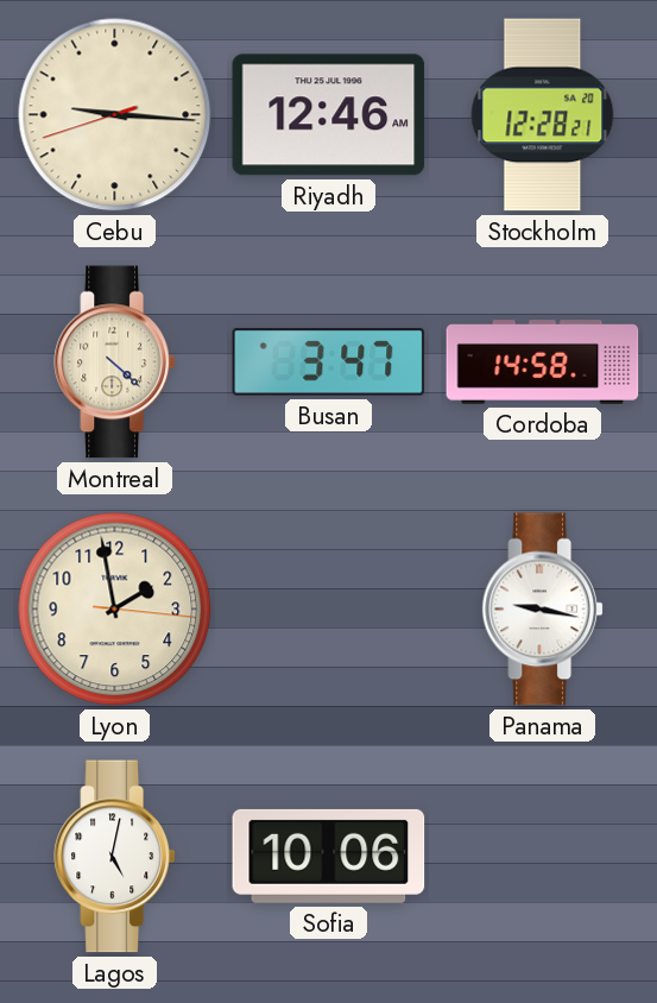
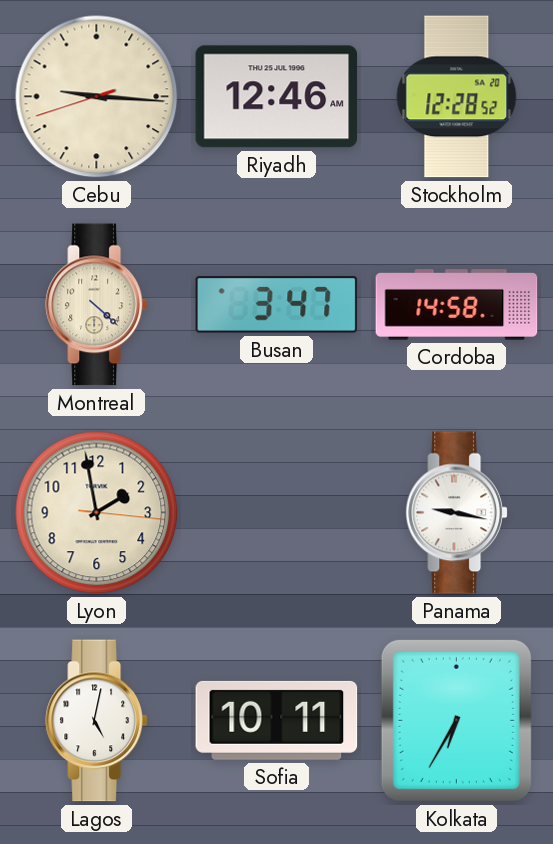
Stockholm: 12:28:21 -> 12:28:52
Sofia: 10:06 -> 10:11
Kolkata: none -> 6:35
